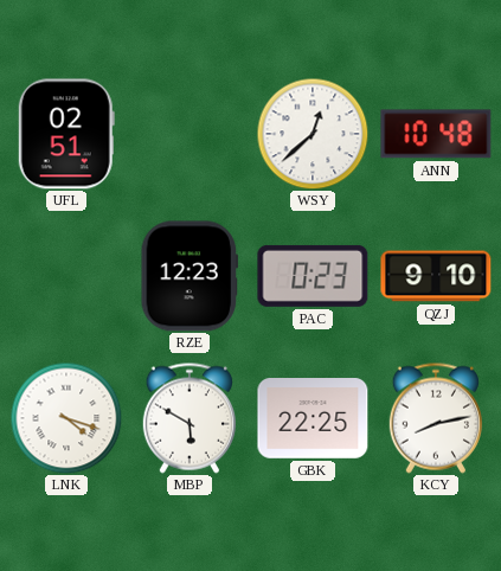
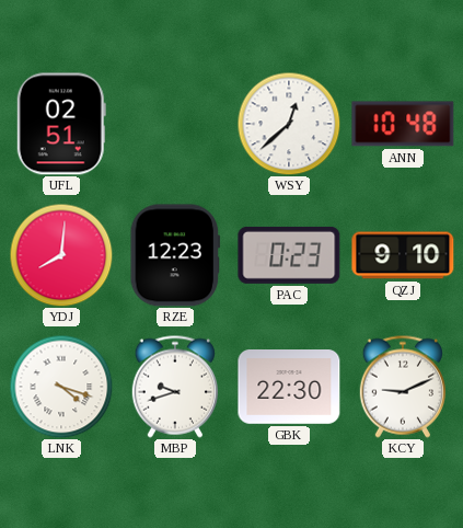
YDJ: none -> 8:01
MBP: 5:50 -> 9:42
GBK: 22:25 -> 22:30
KCY: 8:13 -> 9:11
